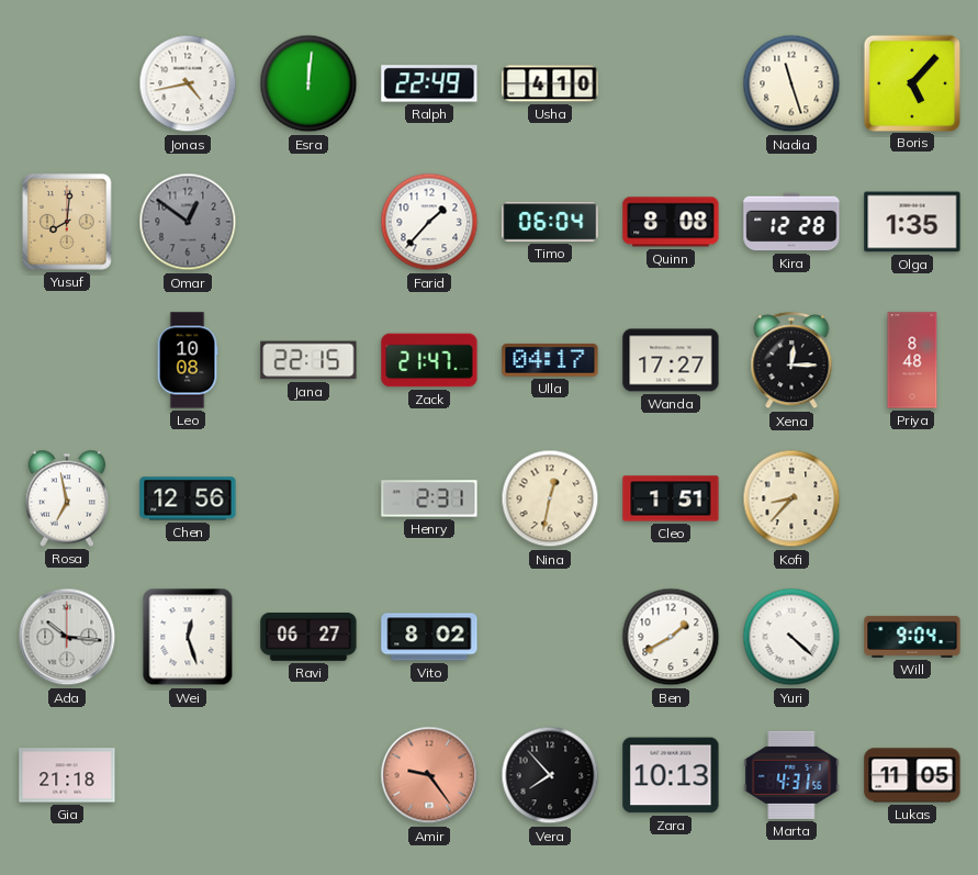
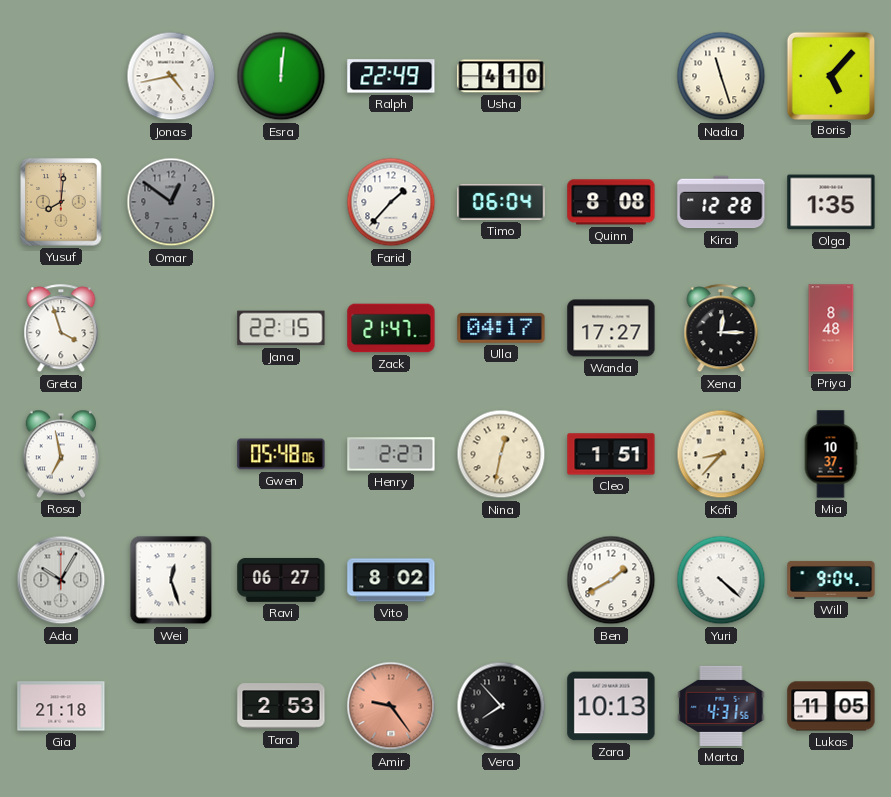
Greta: none -> 3:57
Leo: 10:08 -> none
Chen: 12:56 -> none
Gwen: none -> 05:48
Henry: 2:31 -> 2:27
Mia: none -> 10:37
Ada: 10:16 -> 10:05
Tara: none -> 2:53
